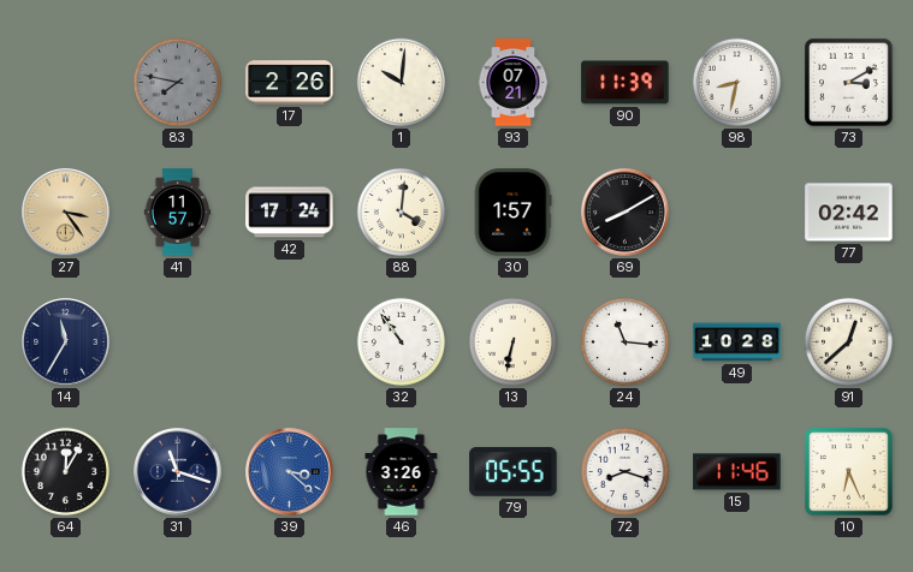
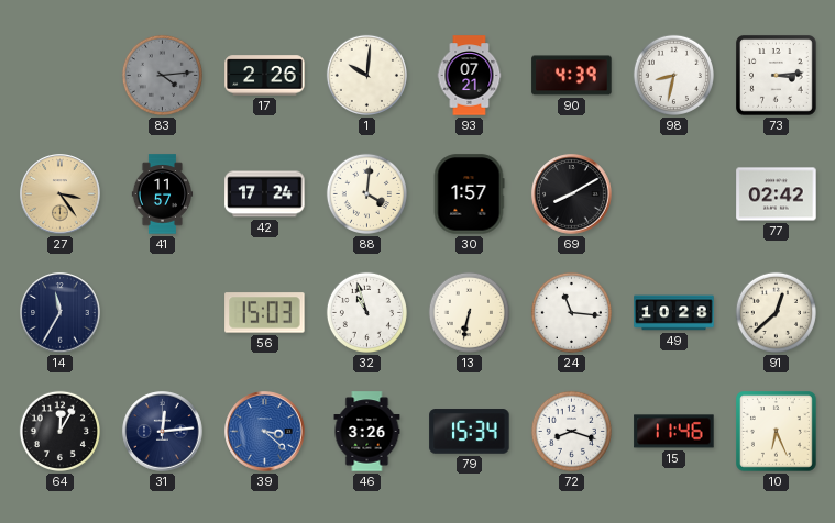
83: 7:47 -> 4:14
90: 11:39 -> 4:39
73: 3:10 -> 3:14
56: none -> 15:03
32: 10:54 -> 10:57
31: 11:18 -> 12:14
79: 05:55 -> 15:34
